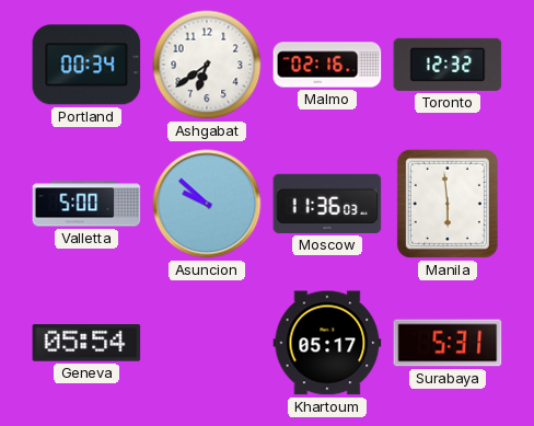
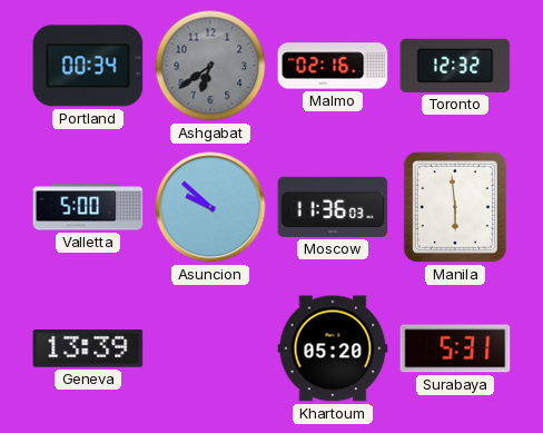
Ashgabat dial: white -> grey
Geneva: 05:54 -> 13:39
Khartoum: 05:17 -> 05:20
